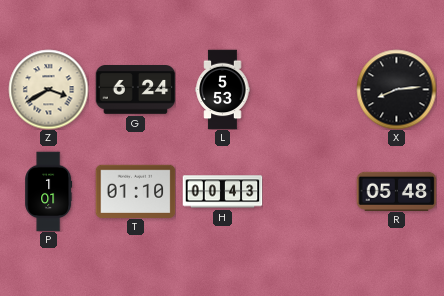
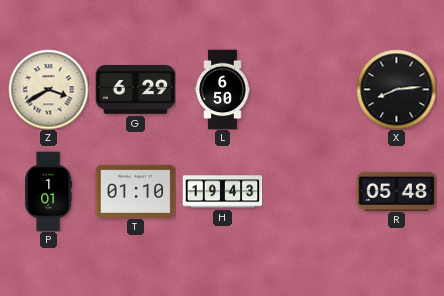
G: 6:24 -> 6:29
L: 5:53 -> 6:50
H: 00:43 -> 19:43
